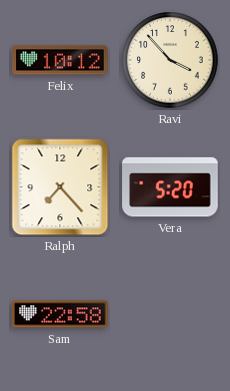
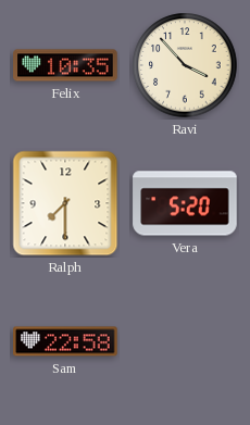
Felix: 10:12 -> 10:35
Ralph: 7:23 -> 7:30
